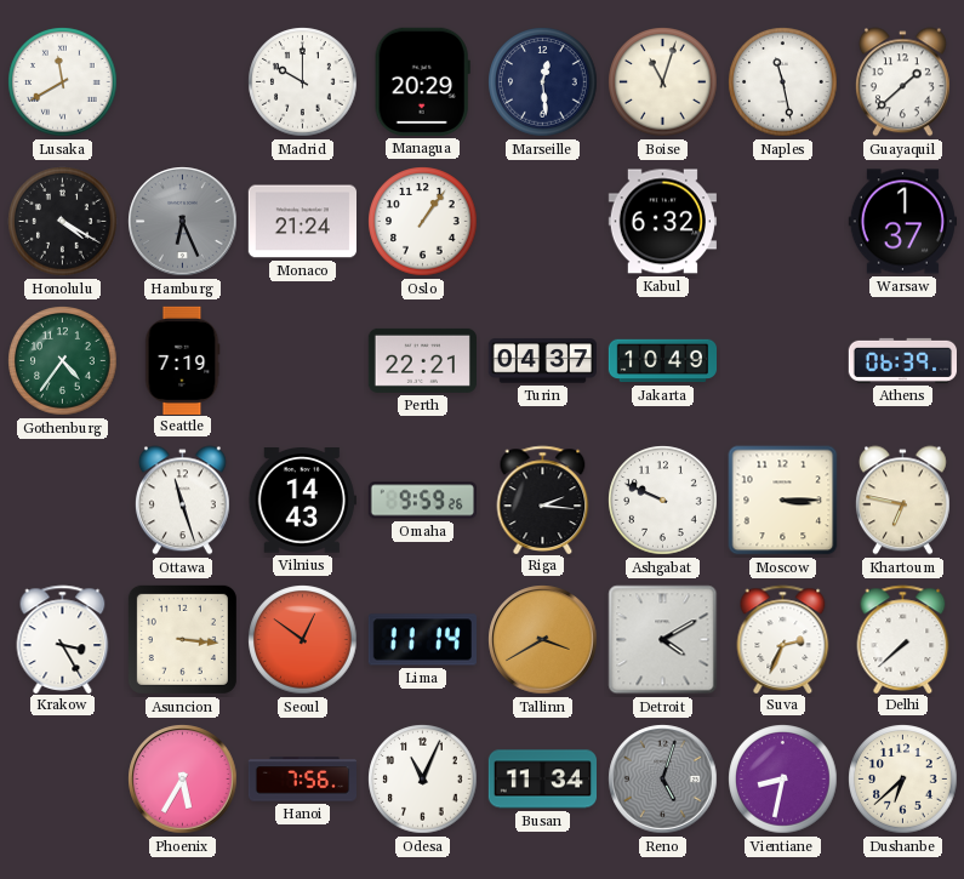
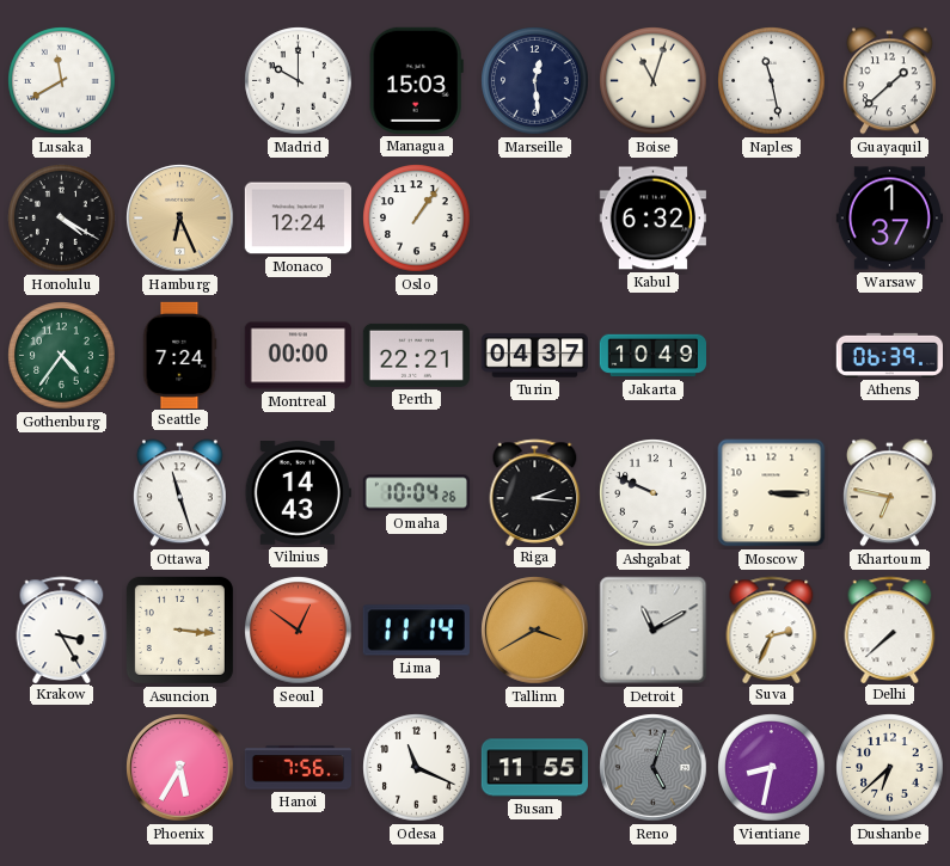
Managua: 20:29 -> 15:03
Hamburg dial: grey -> champagne
Monaco: 21:24 -> 12:24
Seattle: 7:19 -> 7:24
Montreal: none -> 00:00
Omaha: 9:59 -> 10:04
Detroit: 4:10 -> 11:10
Odesa: 11:04 -> 11:19
Busan: 11:34 -> 11:55
